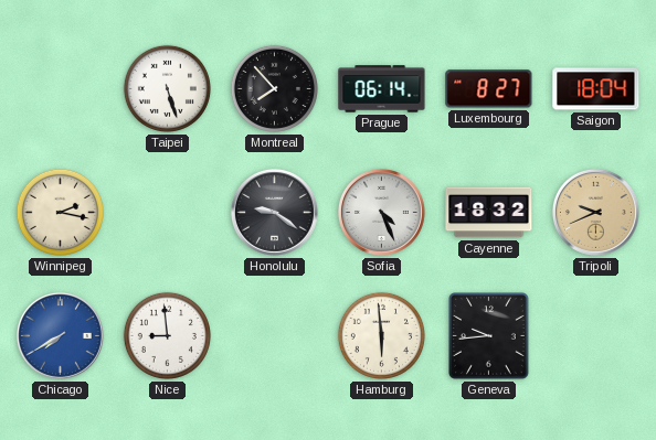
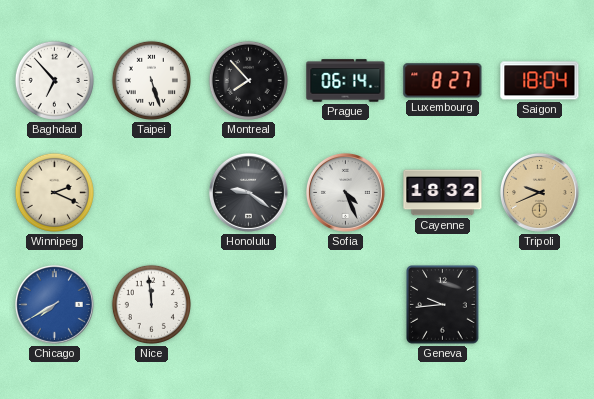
Baghdad: none -> 6:53
Winnipeg: 2:17 -> 2:19
Nice: 8:59 -> 11:59
Hamburg: 5:59 -> none
